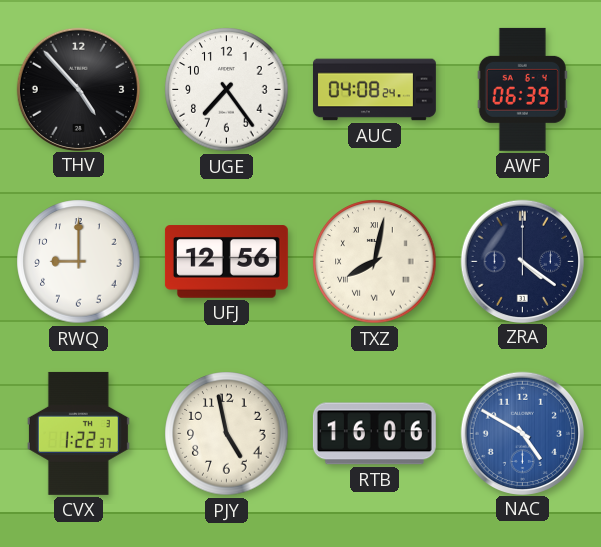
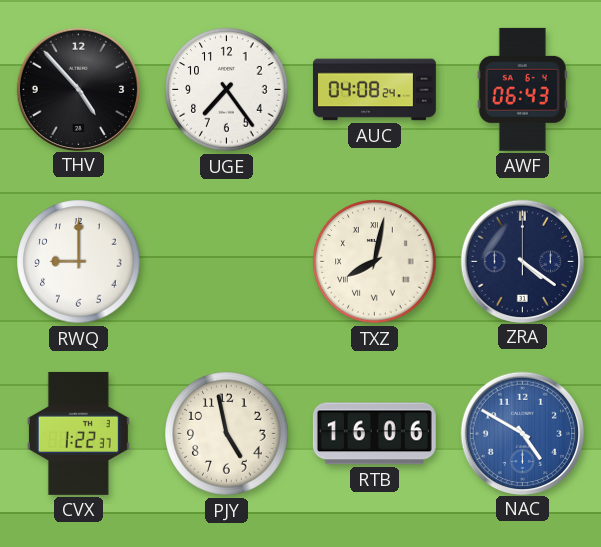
AWF: 06:39 -> 06:43
UFJ: 12:56 -> none
